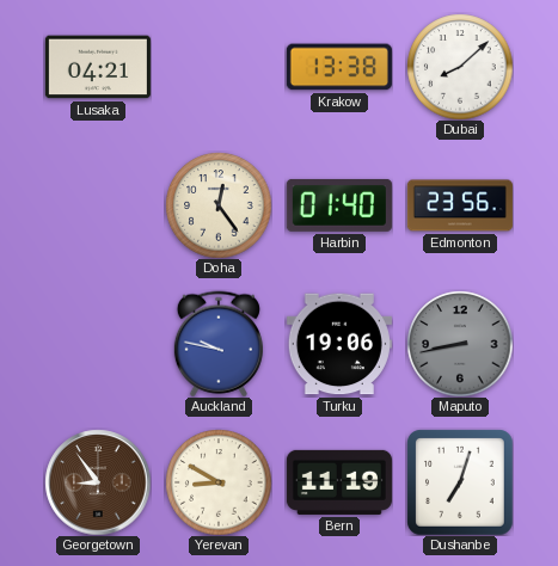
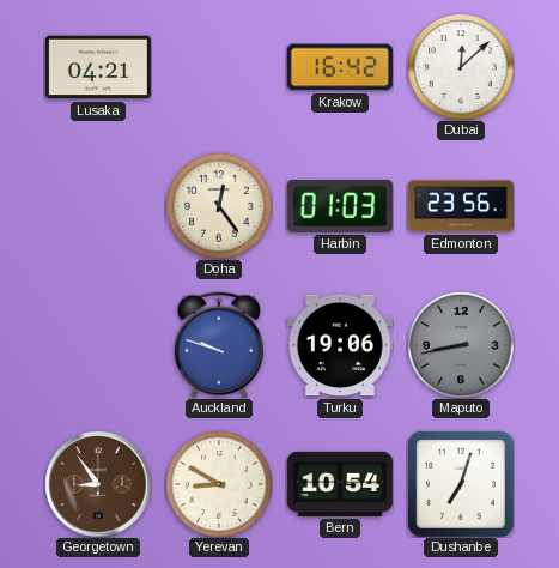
Krakow: 13:38 -> 16:42
Dubai: 8:08 -> 12:08
Harbin: 01:40 -> 01:03
Auckland: 9:47 -> 9:48
Bern: 11:19 -> 10:54
